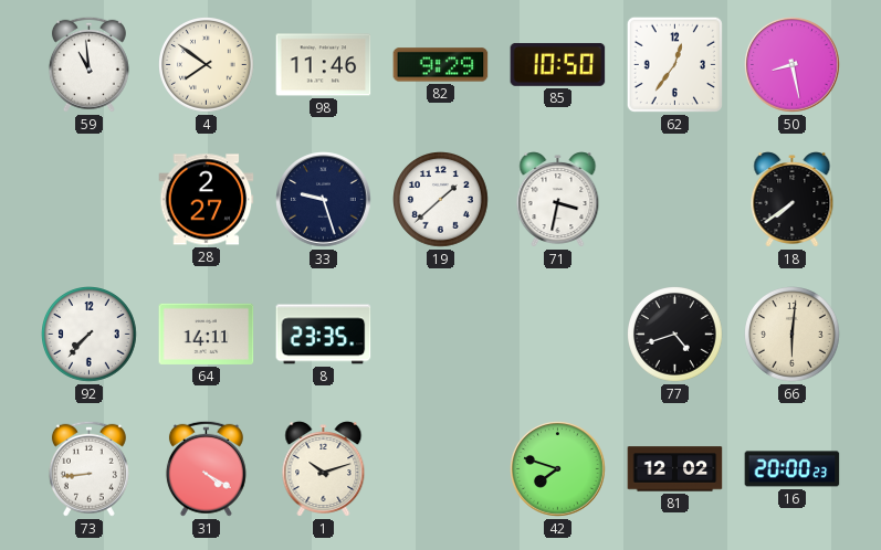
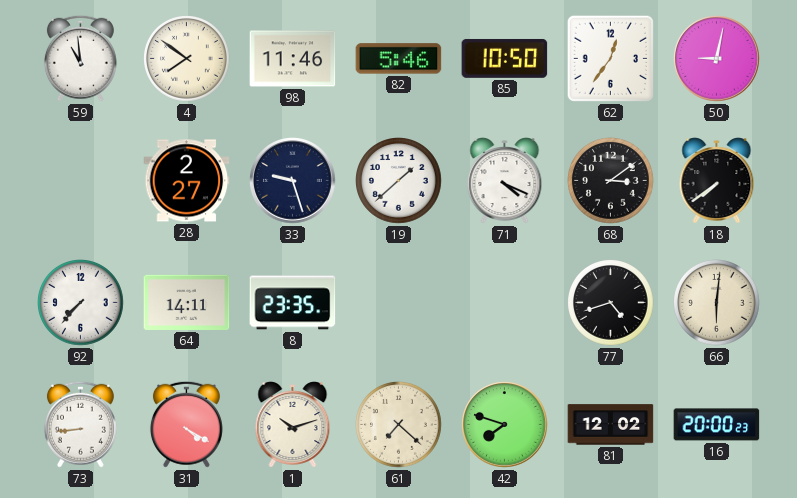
82: 9:29 -> 5:46
50: 8:28 -> 9:02
71: 3:32 -> 4:19
68: none -> 3:09
61: none -> 7:22
